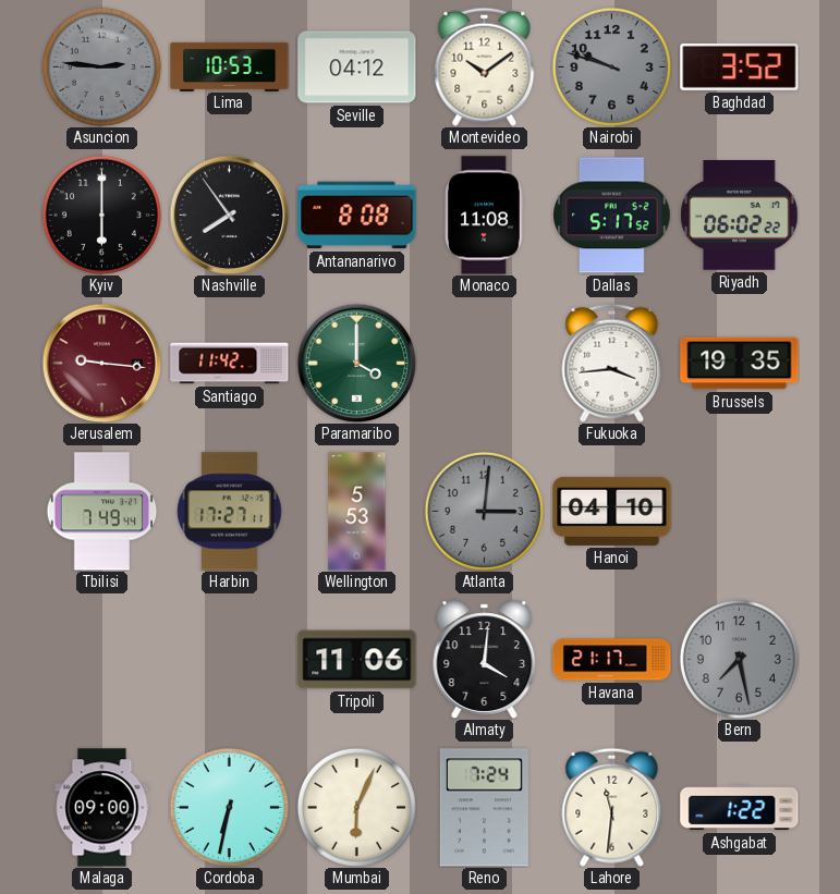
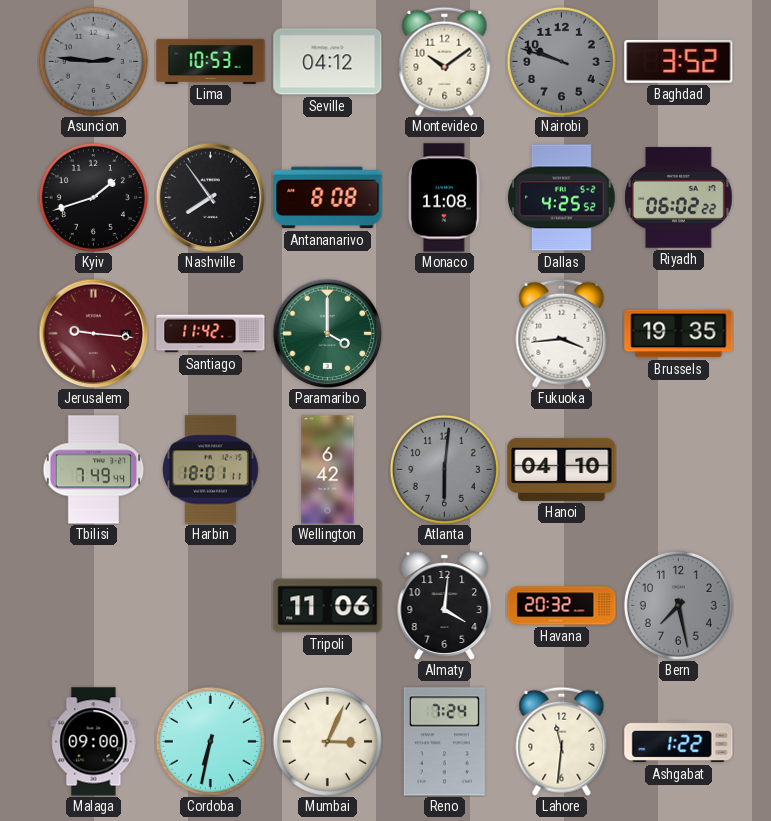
Kyiv: 6:00 -> 1:42
Dallas: 5:17 -> 4:25
Harbin: 17:27 -> 18:01
Wellington: 5:53 -> 6:42
Atlanta: 3:01 -> 6:01
Havana: 21:17 -> 20:32
Mumbai: 6:04 -> 3:04
